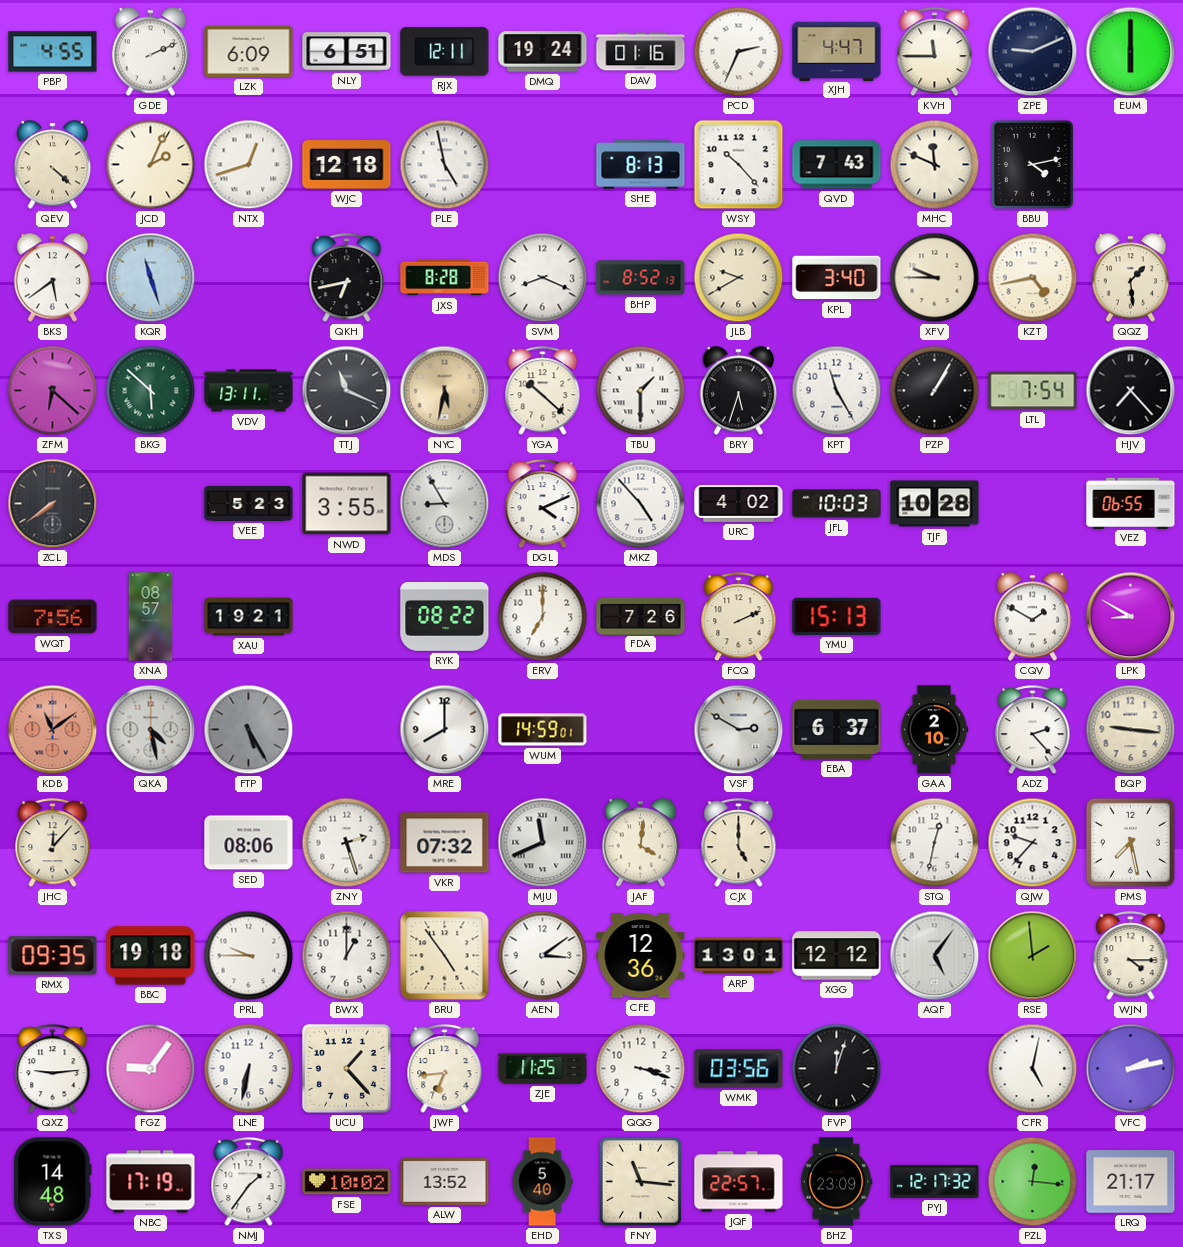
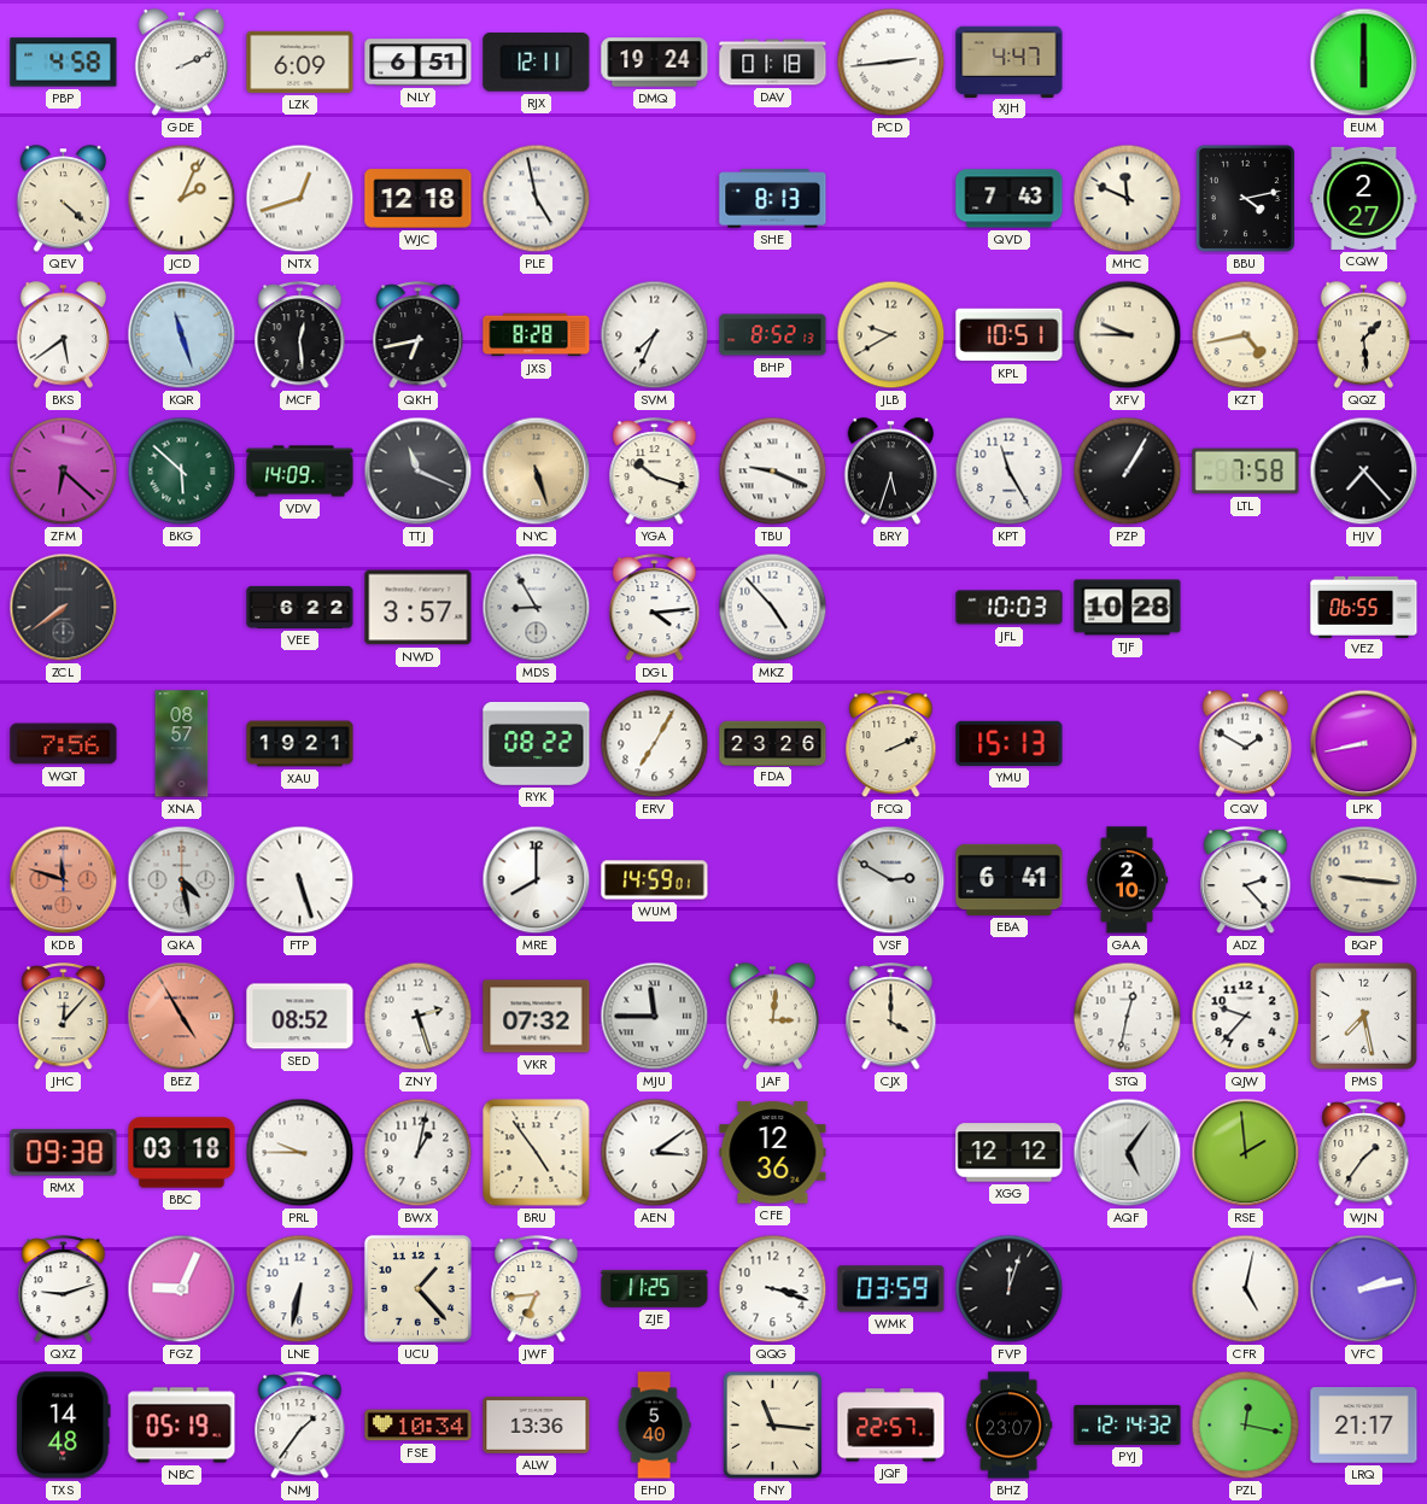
PBP: 4:55 -> 4:58
DAV: 01:16 -> 01:18
PCD: 2:34 -> 2:44
KVH: 11:45 -> none
ZPE: 9:11 -> none
WSY: 10:23 -> none
CQW: none -> 2:27
MCF: none -> 12:29
SVM: 8:19 -> 7:34
KPL: 3:40 -> 10:51
VDV: 13:11 -> 14:09
NYC: 5:32 -> 5:27
YGA: 10:22 -> 10:18
TBU: 1:30 -> 9:19
LTL: 7:54 -> 7:58
VEE: 5:23 -> 6:22
NWD: 3:55 -> 3:57
DGL: 4:11 -> 4:14
URC: 4:02 -> none
ERV: 7:00 -> 7:05
FDA: 7:26 -> 23:26
LPK: 8:50 -> 8:43
KDB: 11:09 -> 11:48
FTP: 5:25 -> 5:27
FTP dial: grey -> white
EBA: 6:37 -> 6:41
BEZ: none -> 4:55
SED: 08:06 -> 08:52
MJU: 11:41 -> 11:45
JAF: 4:01 -> 3:01
CJX: 5:00 -> 4:00
RMX: 09:35 -> 09:38
BBC: 19:18 -> 03:18
BWX: 1:00 -> 1:02
ARP: 13:01 -> none
WJN: 4:15 -> 1:36
QXZ: 9:14 -> 9:12
FGZ: 9:06 -> 9:04
WMK: 03:56 -> 03:59
NBC: 17:19 -> 05:19
FSE: 10:02 -> 10:34
ALW: 13:52 -> 13:36
BHZ: 23:09 -> 23:07
PYJ: 12:17 -> 12:14
PZL: 12:16 -> 12:17
